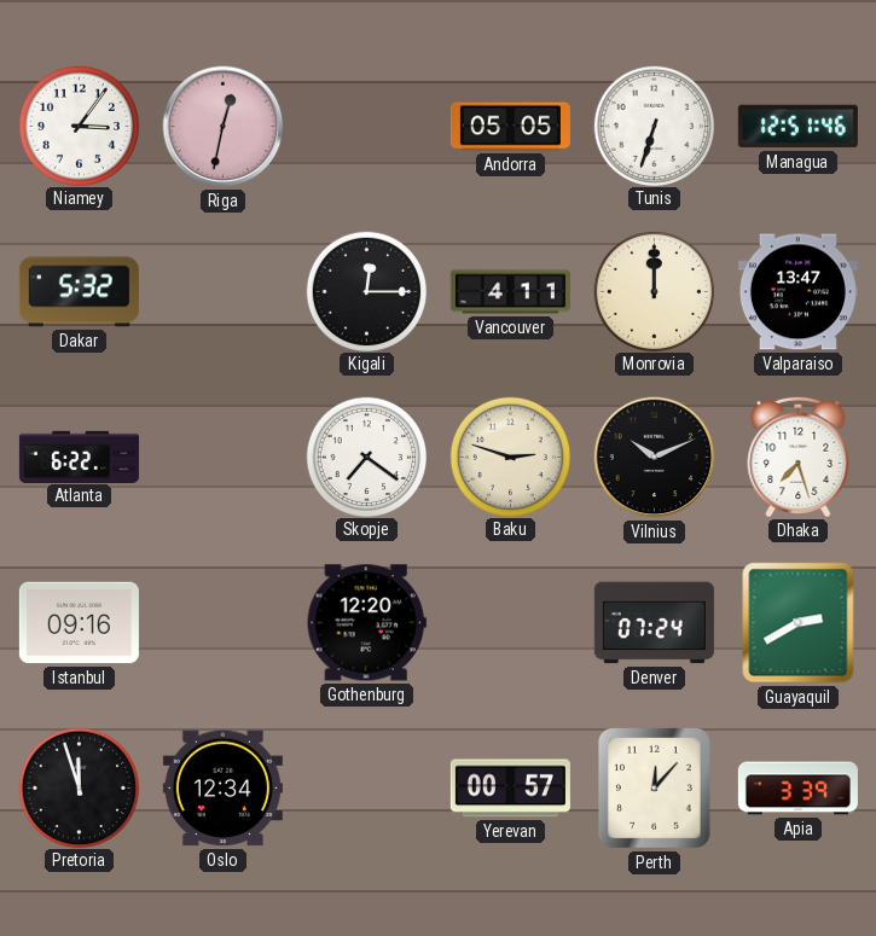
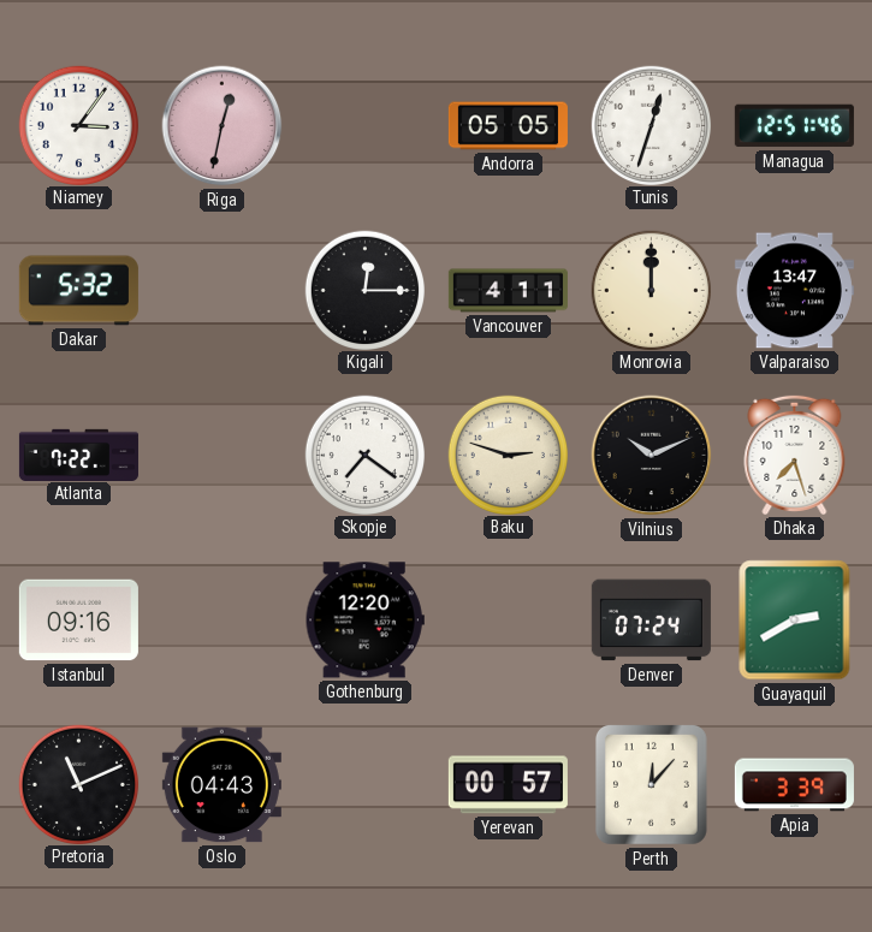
Tunis: 6:33 -> 12:33
Atlanta: 6:22 -> 7:22
Pretoria: 11:57 -> 11:11
Oslo: 12:34 -> 04:43
